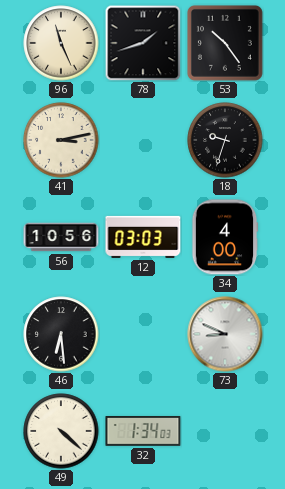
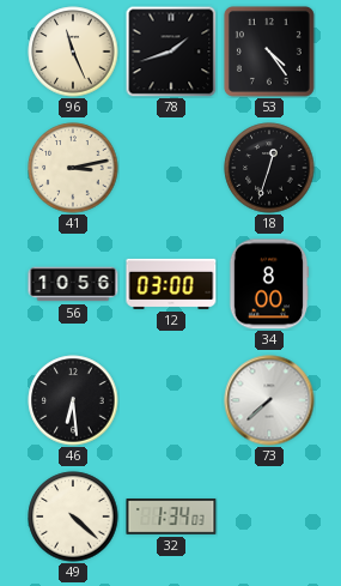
53: 10:24 -> 4:24
18: 9:33 -> 12:33
12: 03:03 -> 03:00
34: 4:00 -> 8:00
73: 8:49 -> 7:38
